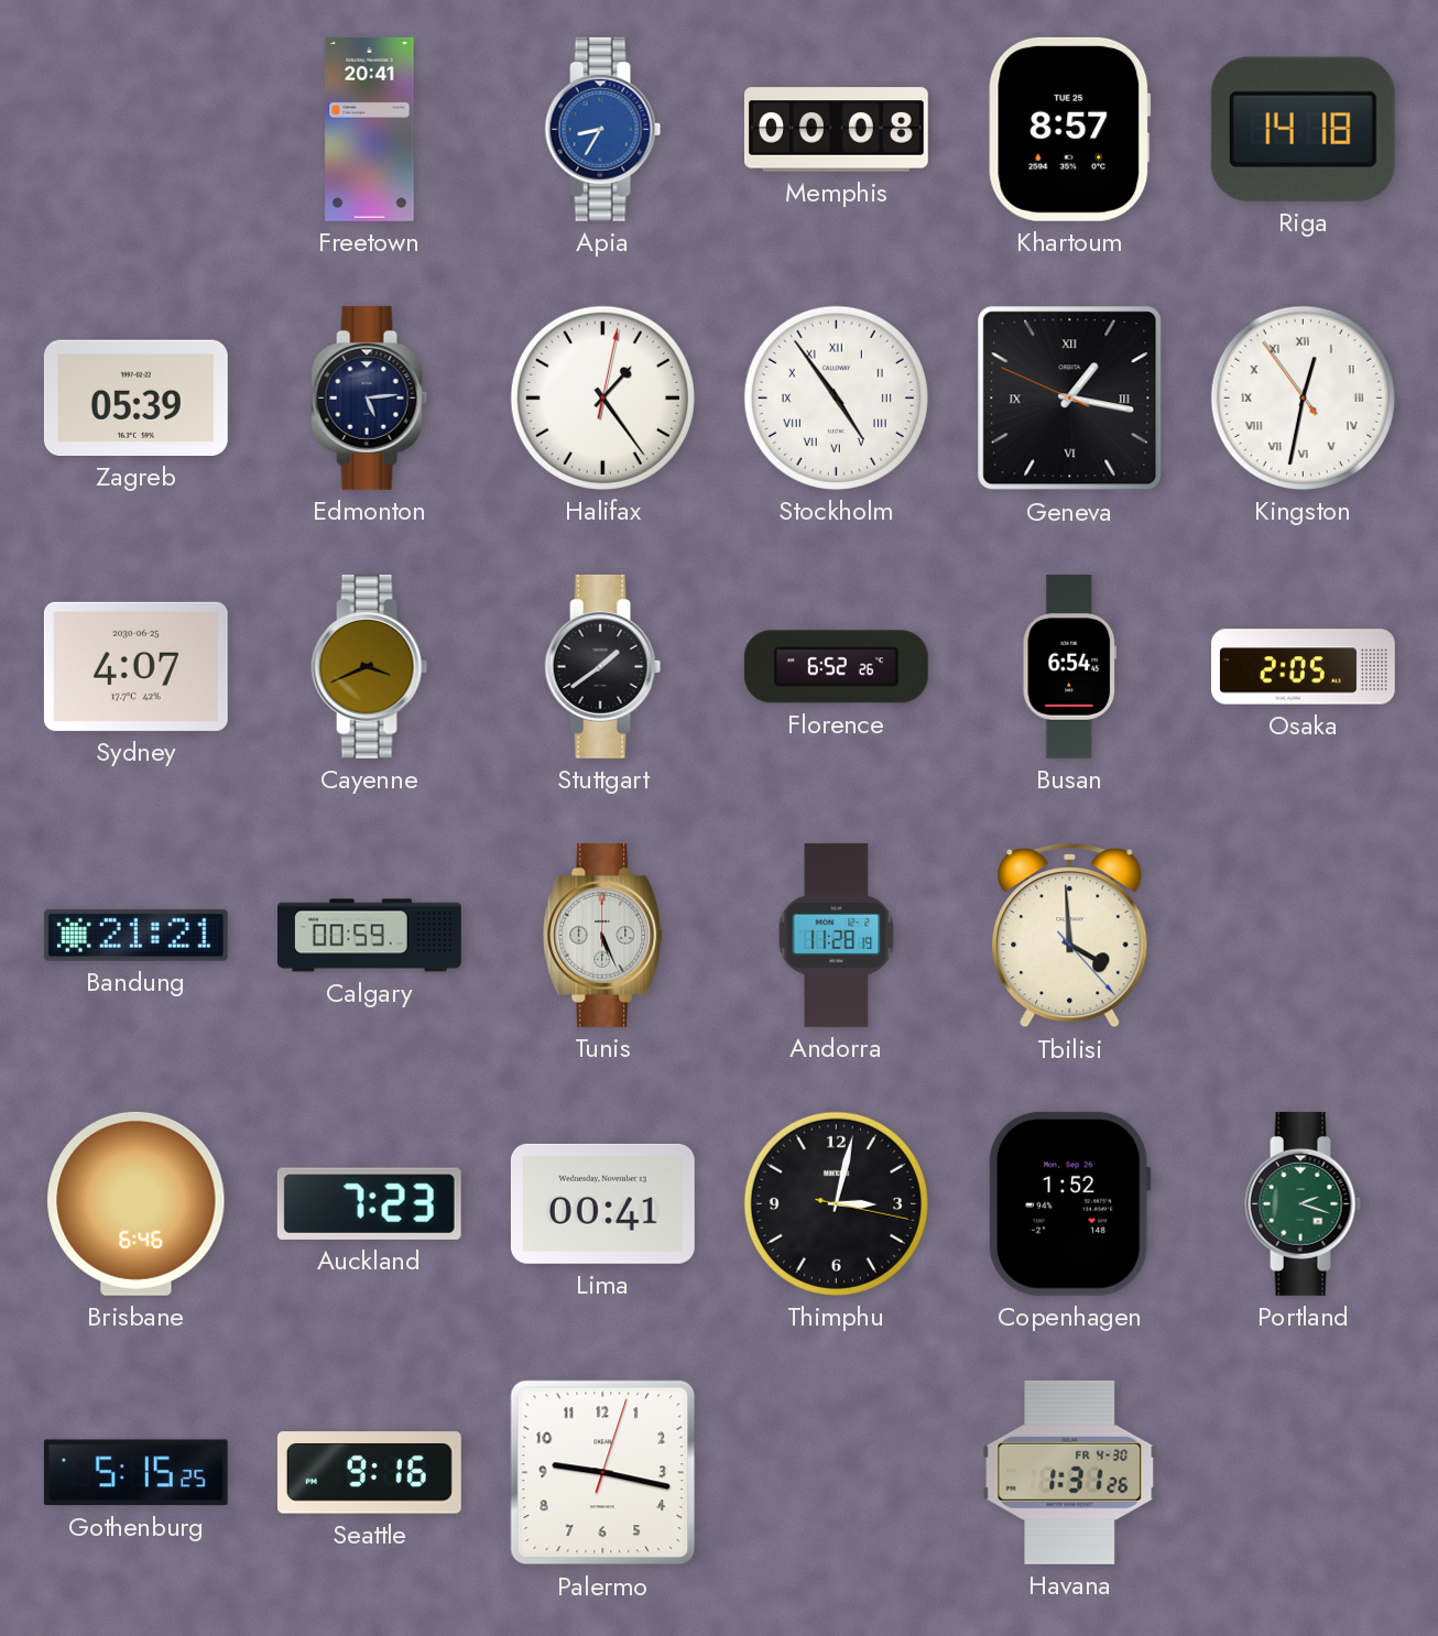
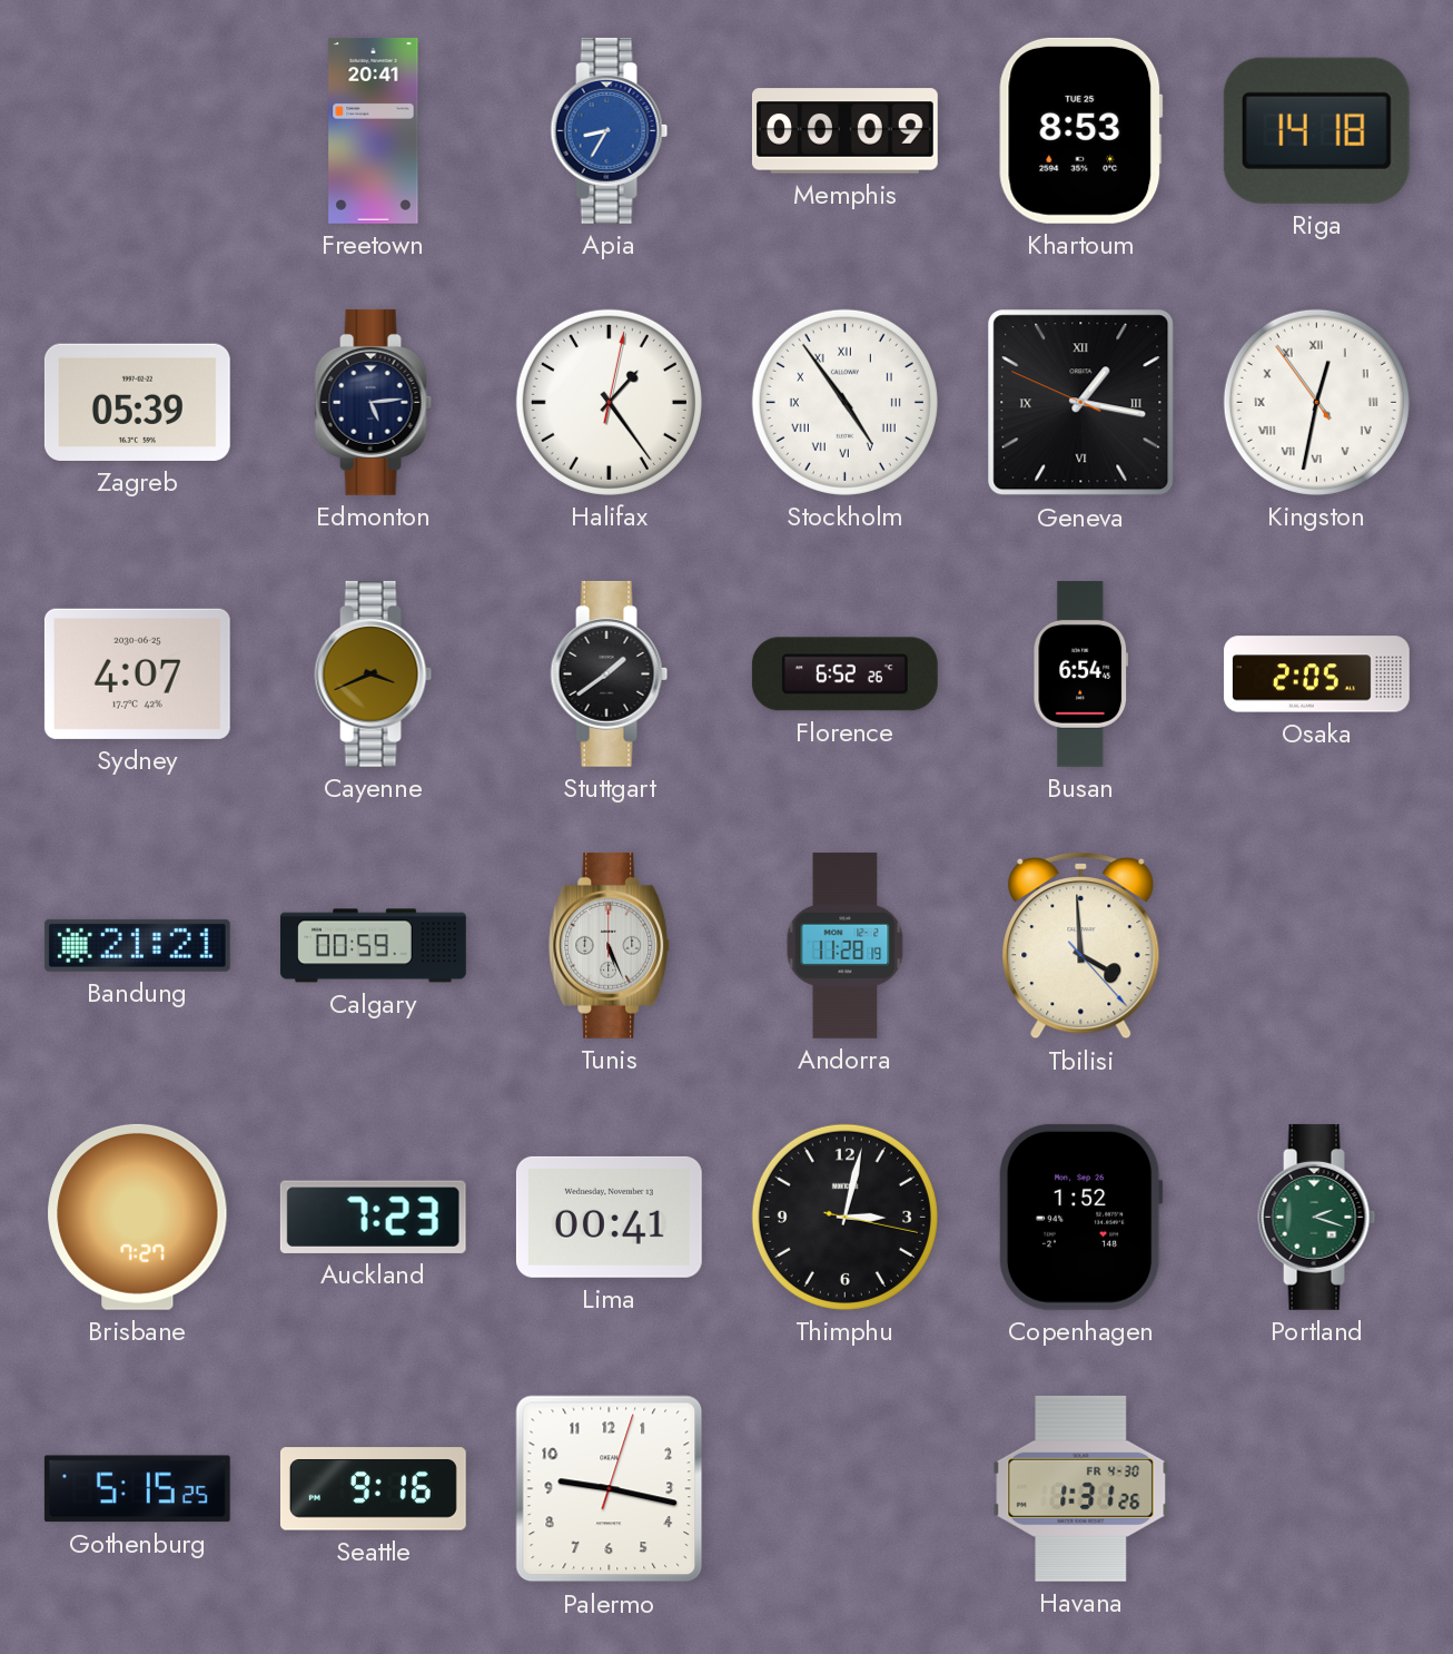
Memphis: 00:08 -> 00:09
Khartoum: 8:57 -> 8:53
Brisbane: 6:46 -> 7:27
